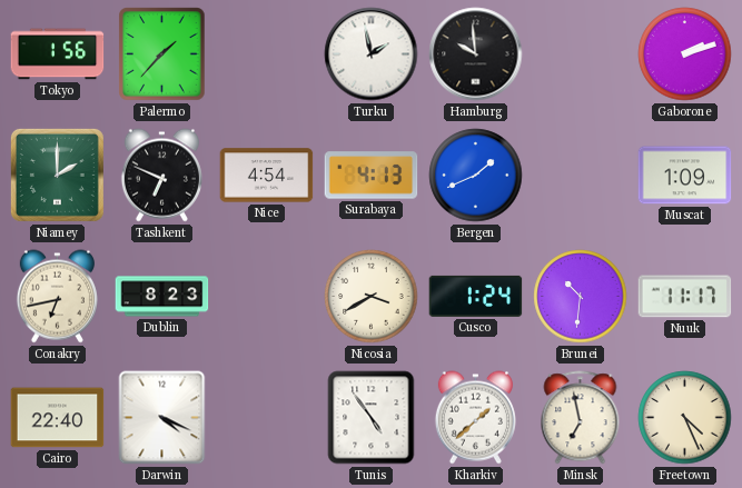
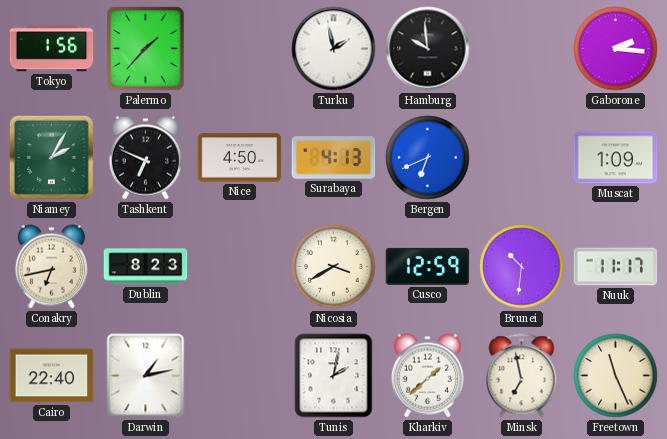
Gaborone: 2:12 -> 2:16
Niamey: 2:00 -> 2:05
Nice: 4:54 -> 4:50
Bergen: 1:41 -> 6:41
Cusco: 1:24 -> 12:59
Darwin: 4:19 -> 1:13
Tunis: 4:54 -> 2:02
Freetown: 4:26 -> 11:26
